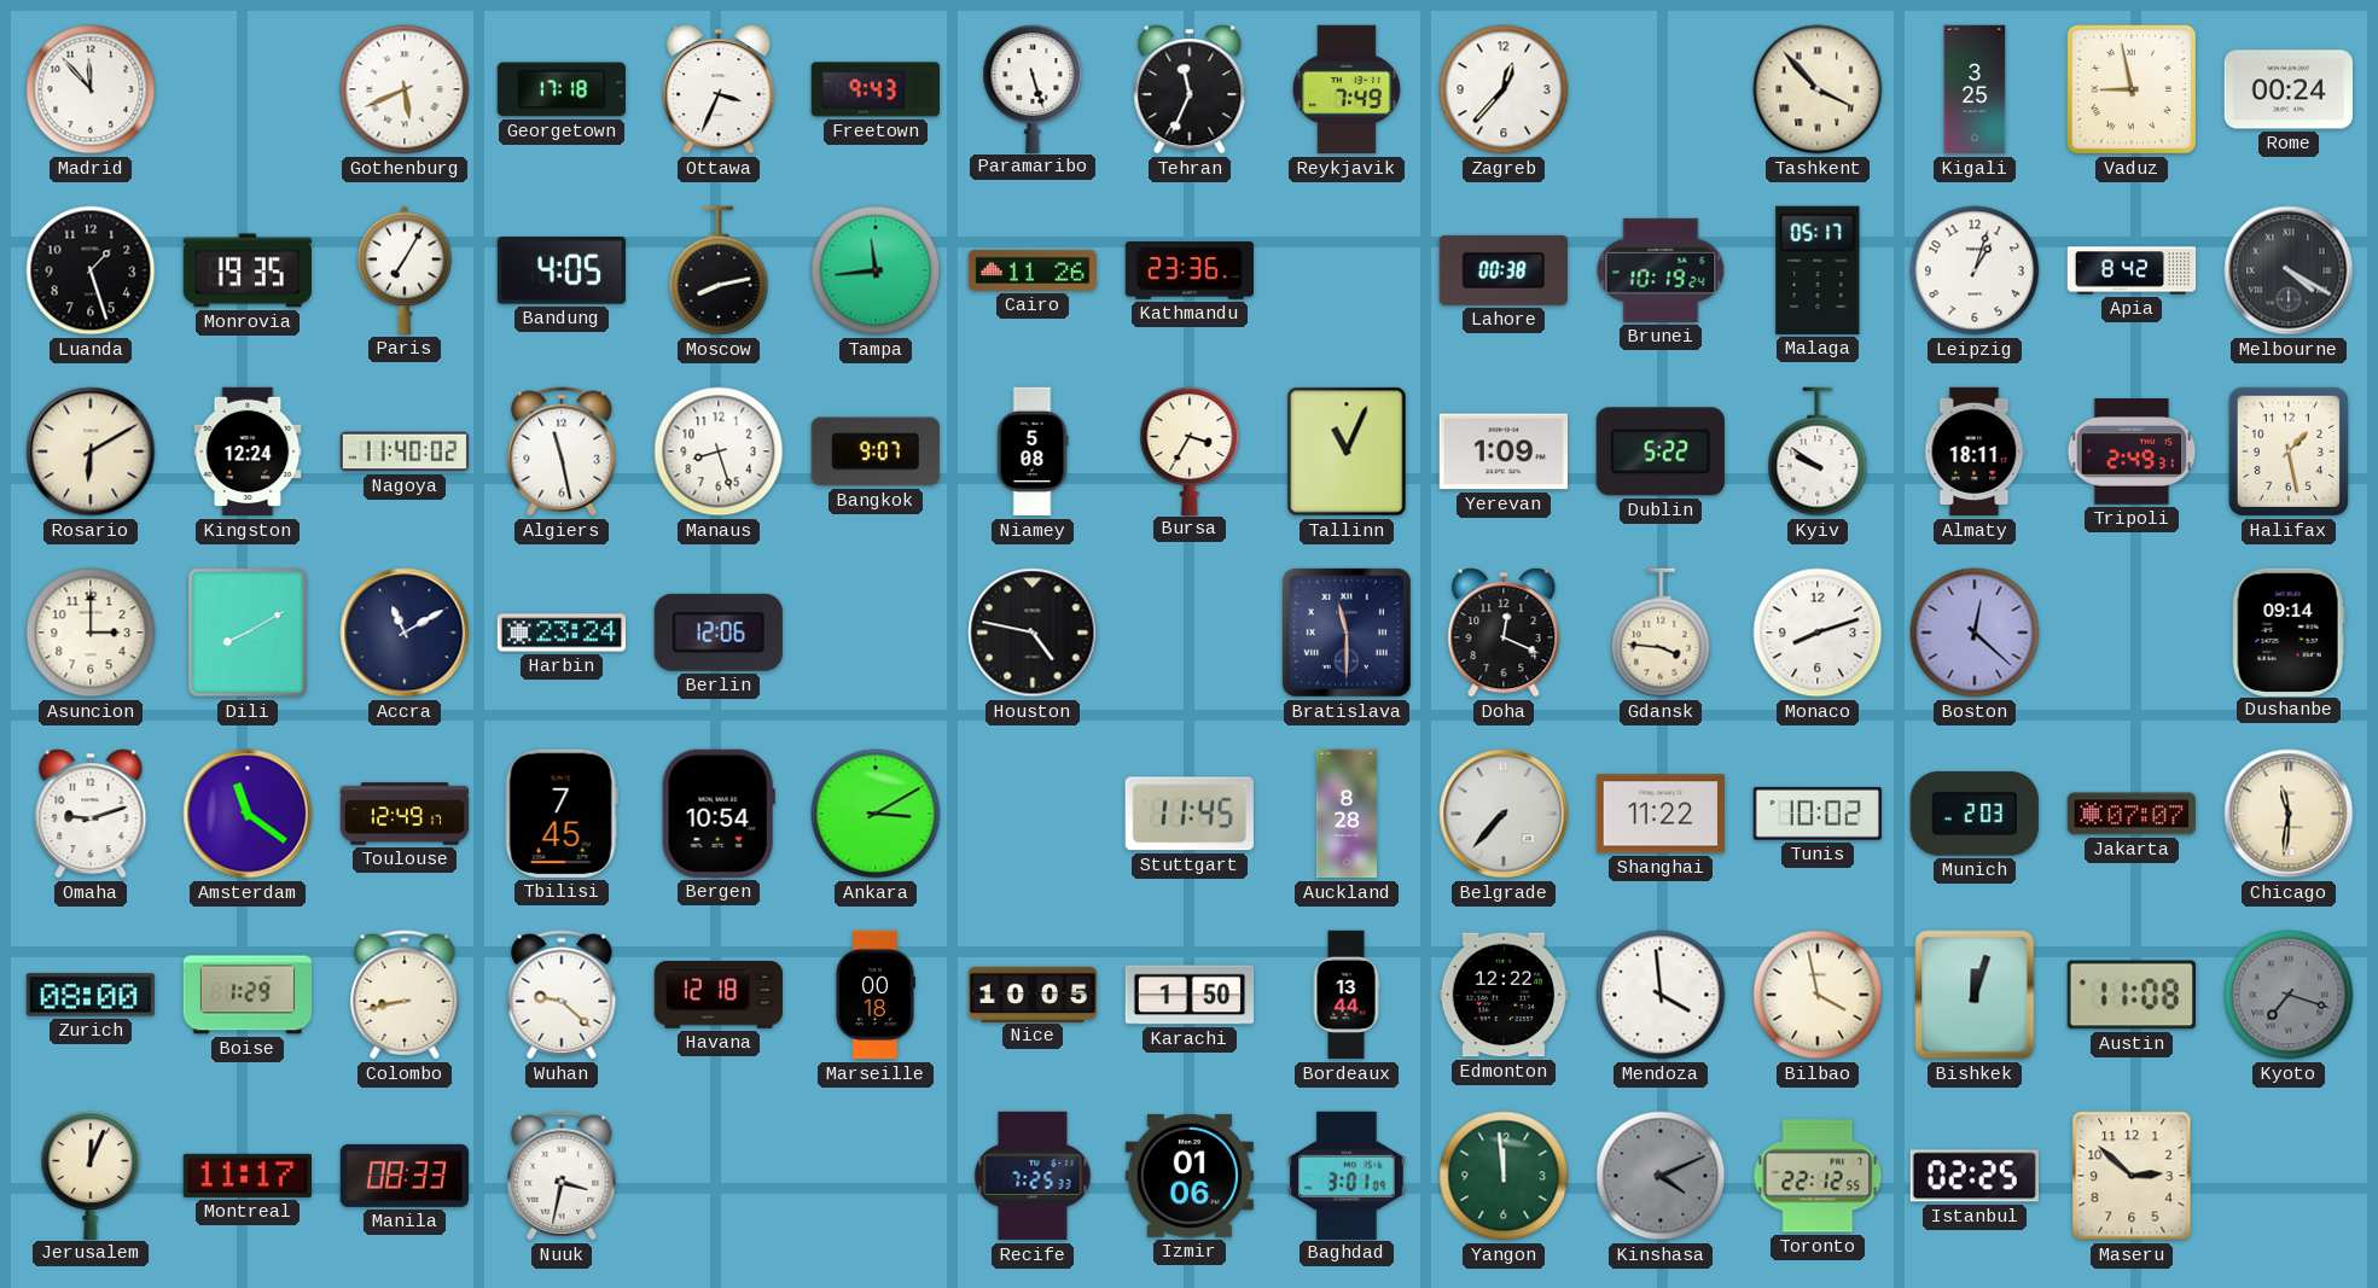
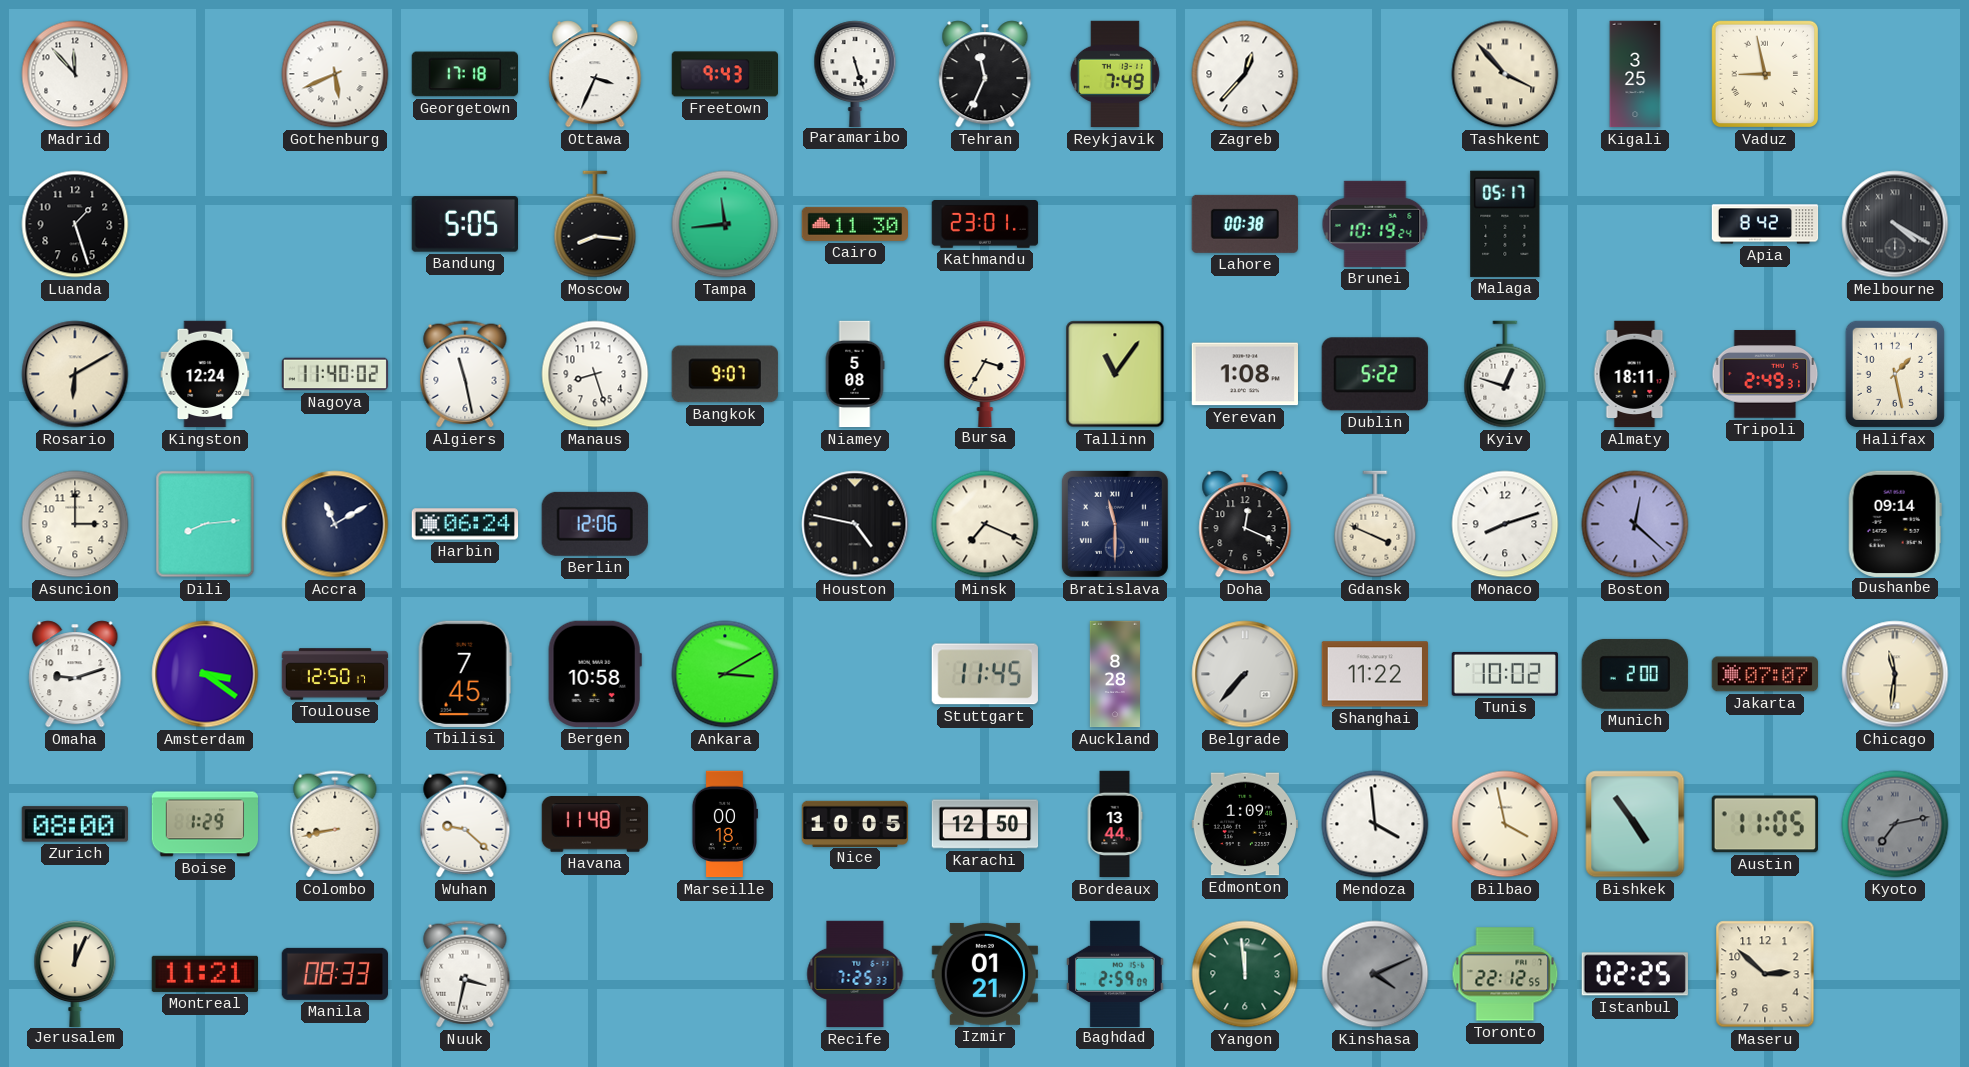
Rome: 00:24 -> none
Monrovia: 19:35 -> none
Paris: 7:05 -> none
Bandung: 4:05 -> 5:05
Moscow: 8:13 -> 8:16
Cairo: 11:26 -> 11:30
Kathmandu: 23:36 -> 23:01
Leipzig: 1:03 -> none
Tallinn: 11:04 -> 11:06
Yerevan: 1:09 -> 1:08
Kyiv: 9:51 -> 12:48
Dili: 8:10 -> 8:14
Harbin: 23:24 -> 06:24
Minsk: none -> 7:19
Gdansk: 3:46 -> 3:49
Amsterdam: 11:21 -> 3:21
Toulouse: 12:49 -> 12:50
Bergen: 10:54 -> 10:58
Munich: 2:03 -> 2:00
Havana: 12:18 -> 11:48
Karachi: 1:50 -> 12:50
Edmonton: 12:22 -> 1:09
Bishkek: 12:03 -> 4:54
Austin: 11:08 -> 11:05
Kyoto: 7:18 -> 7:13
Montreal: 11:17 -> 11:21
Izmir: 01:06 -> 01:21
Baghdad: 3:01 -> 2:59
